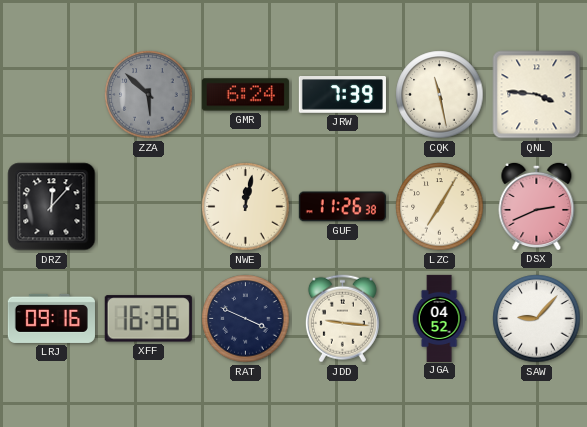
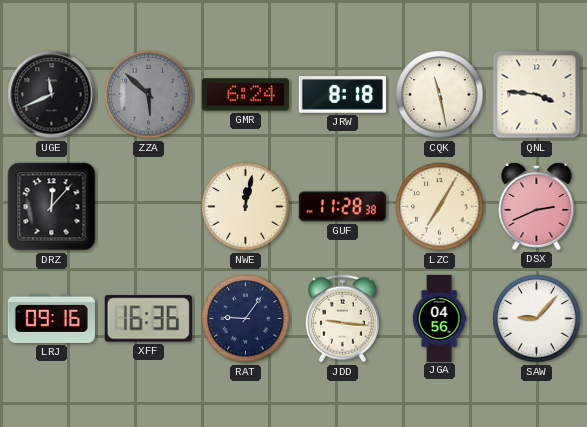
UGE: none -> 11:41
JRW: 7:39 -> 8:18
GUF: 11:26 -> 11:28
RAT: 3:49 -> 9:06
JGA: 04:52 -> 04:56
